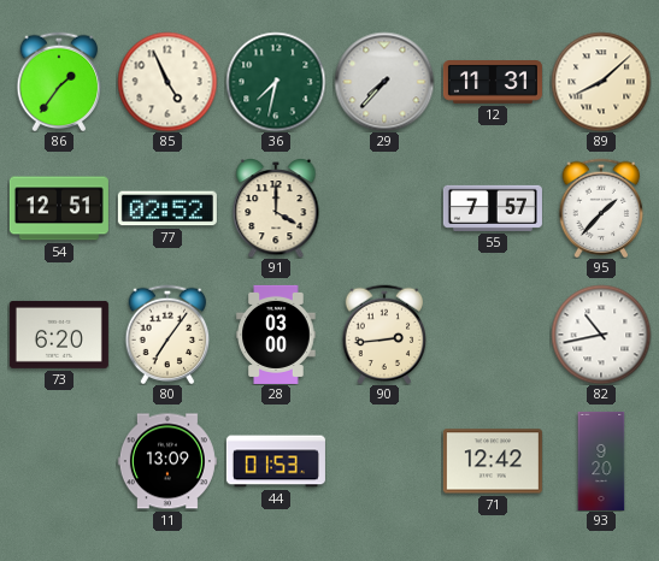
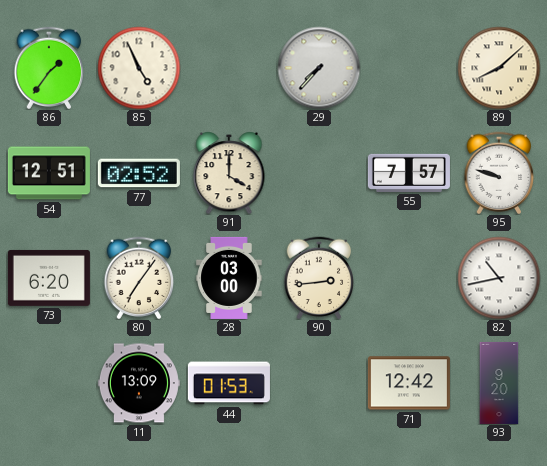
36: 7:32 -> none
12: 11:31 -> none
95: 1:37 -> 9:48
